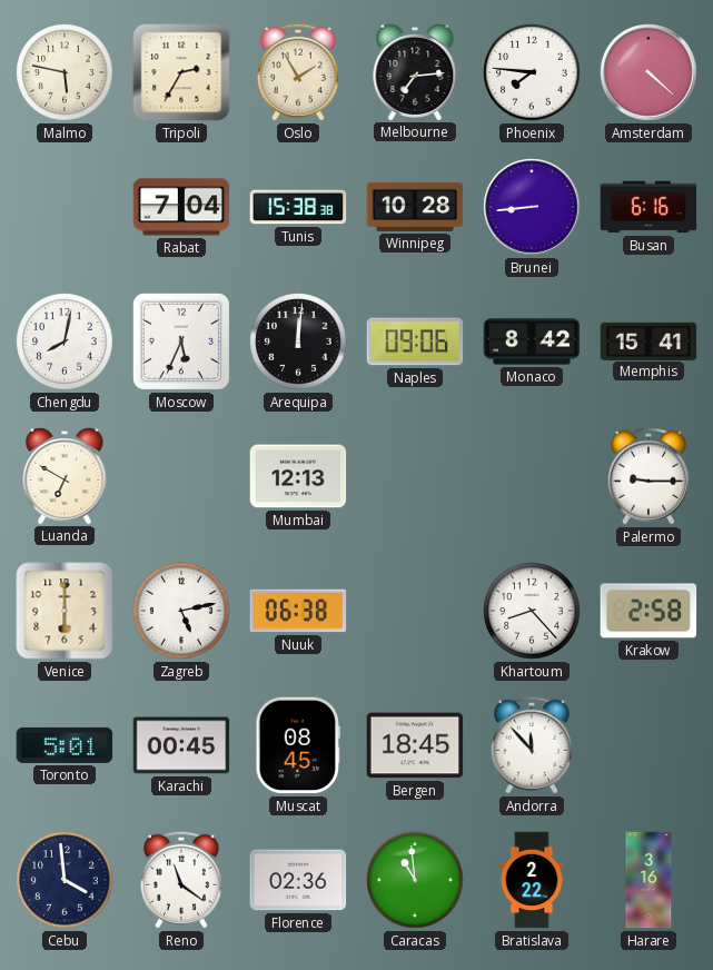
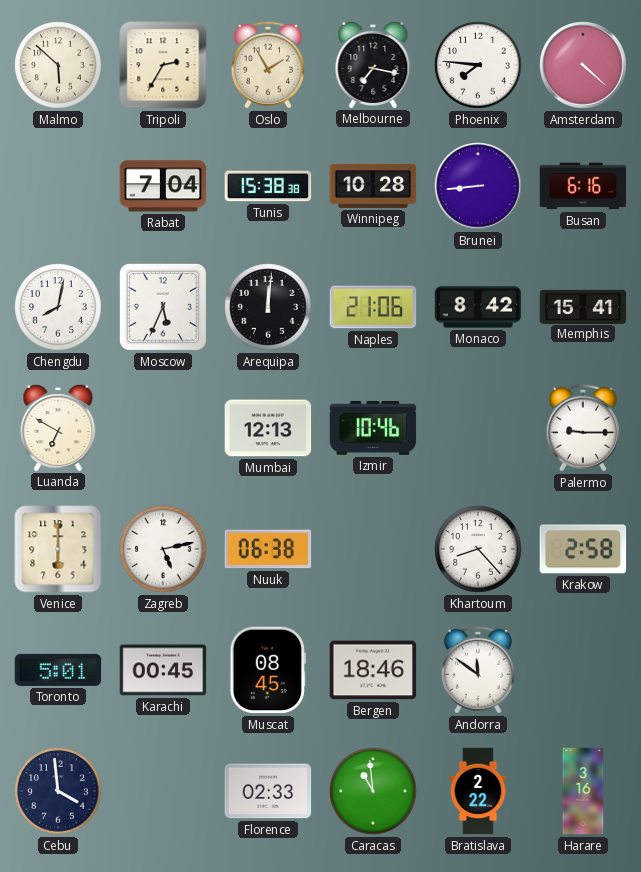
Malmo: 5:47 -> 5:52
Melbourne: 7:14 -> 7:17
Naples: 09:06 -> 21:06
Izmir: none -> 10:46
Bergen: 18:45 -> 18:46
Andorra: 11:53 -> 11:51
Reno: 11:21 -> none
Florence: 02:36 -> 02:33
